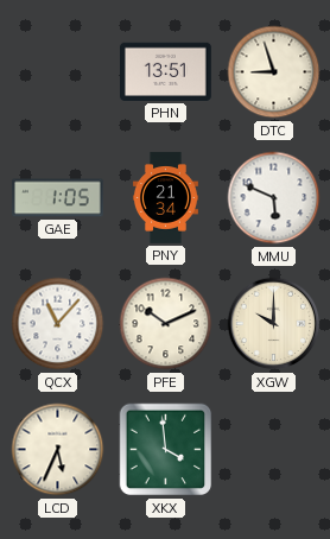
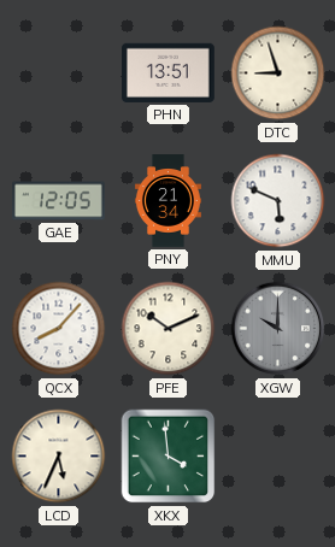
GAE: 1:05 -> 12:05
QCX: 11:07 -> 8:07
XGW dial: cream -> grey
